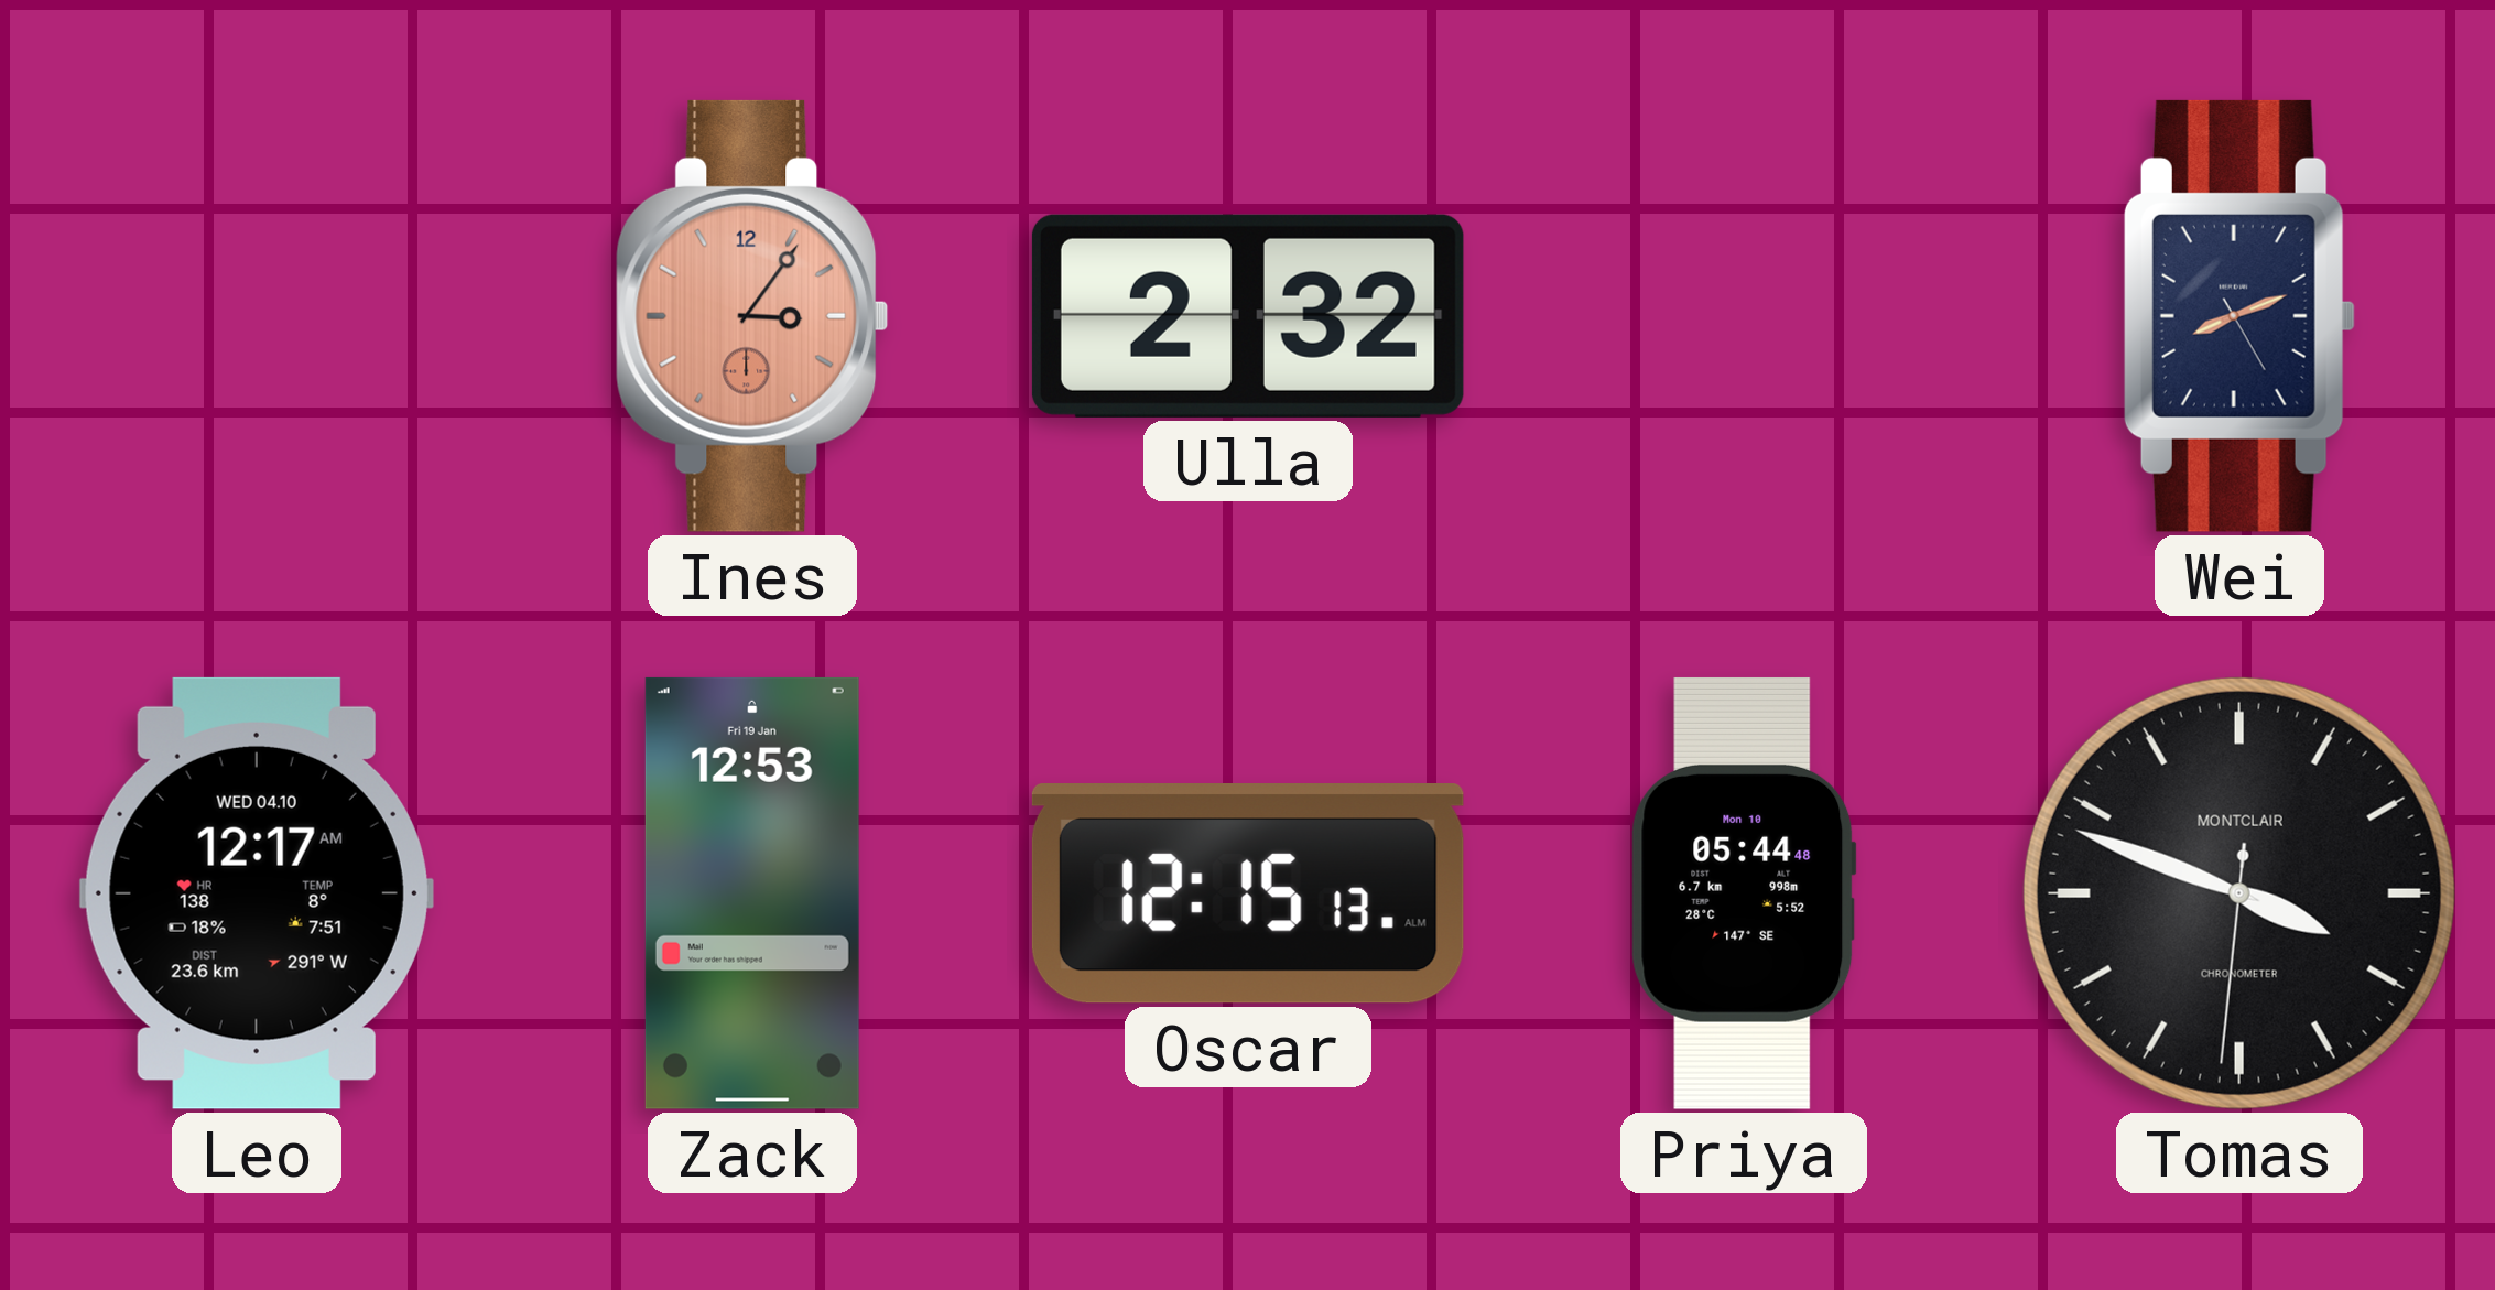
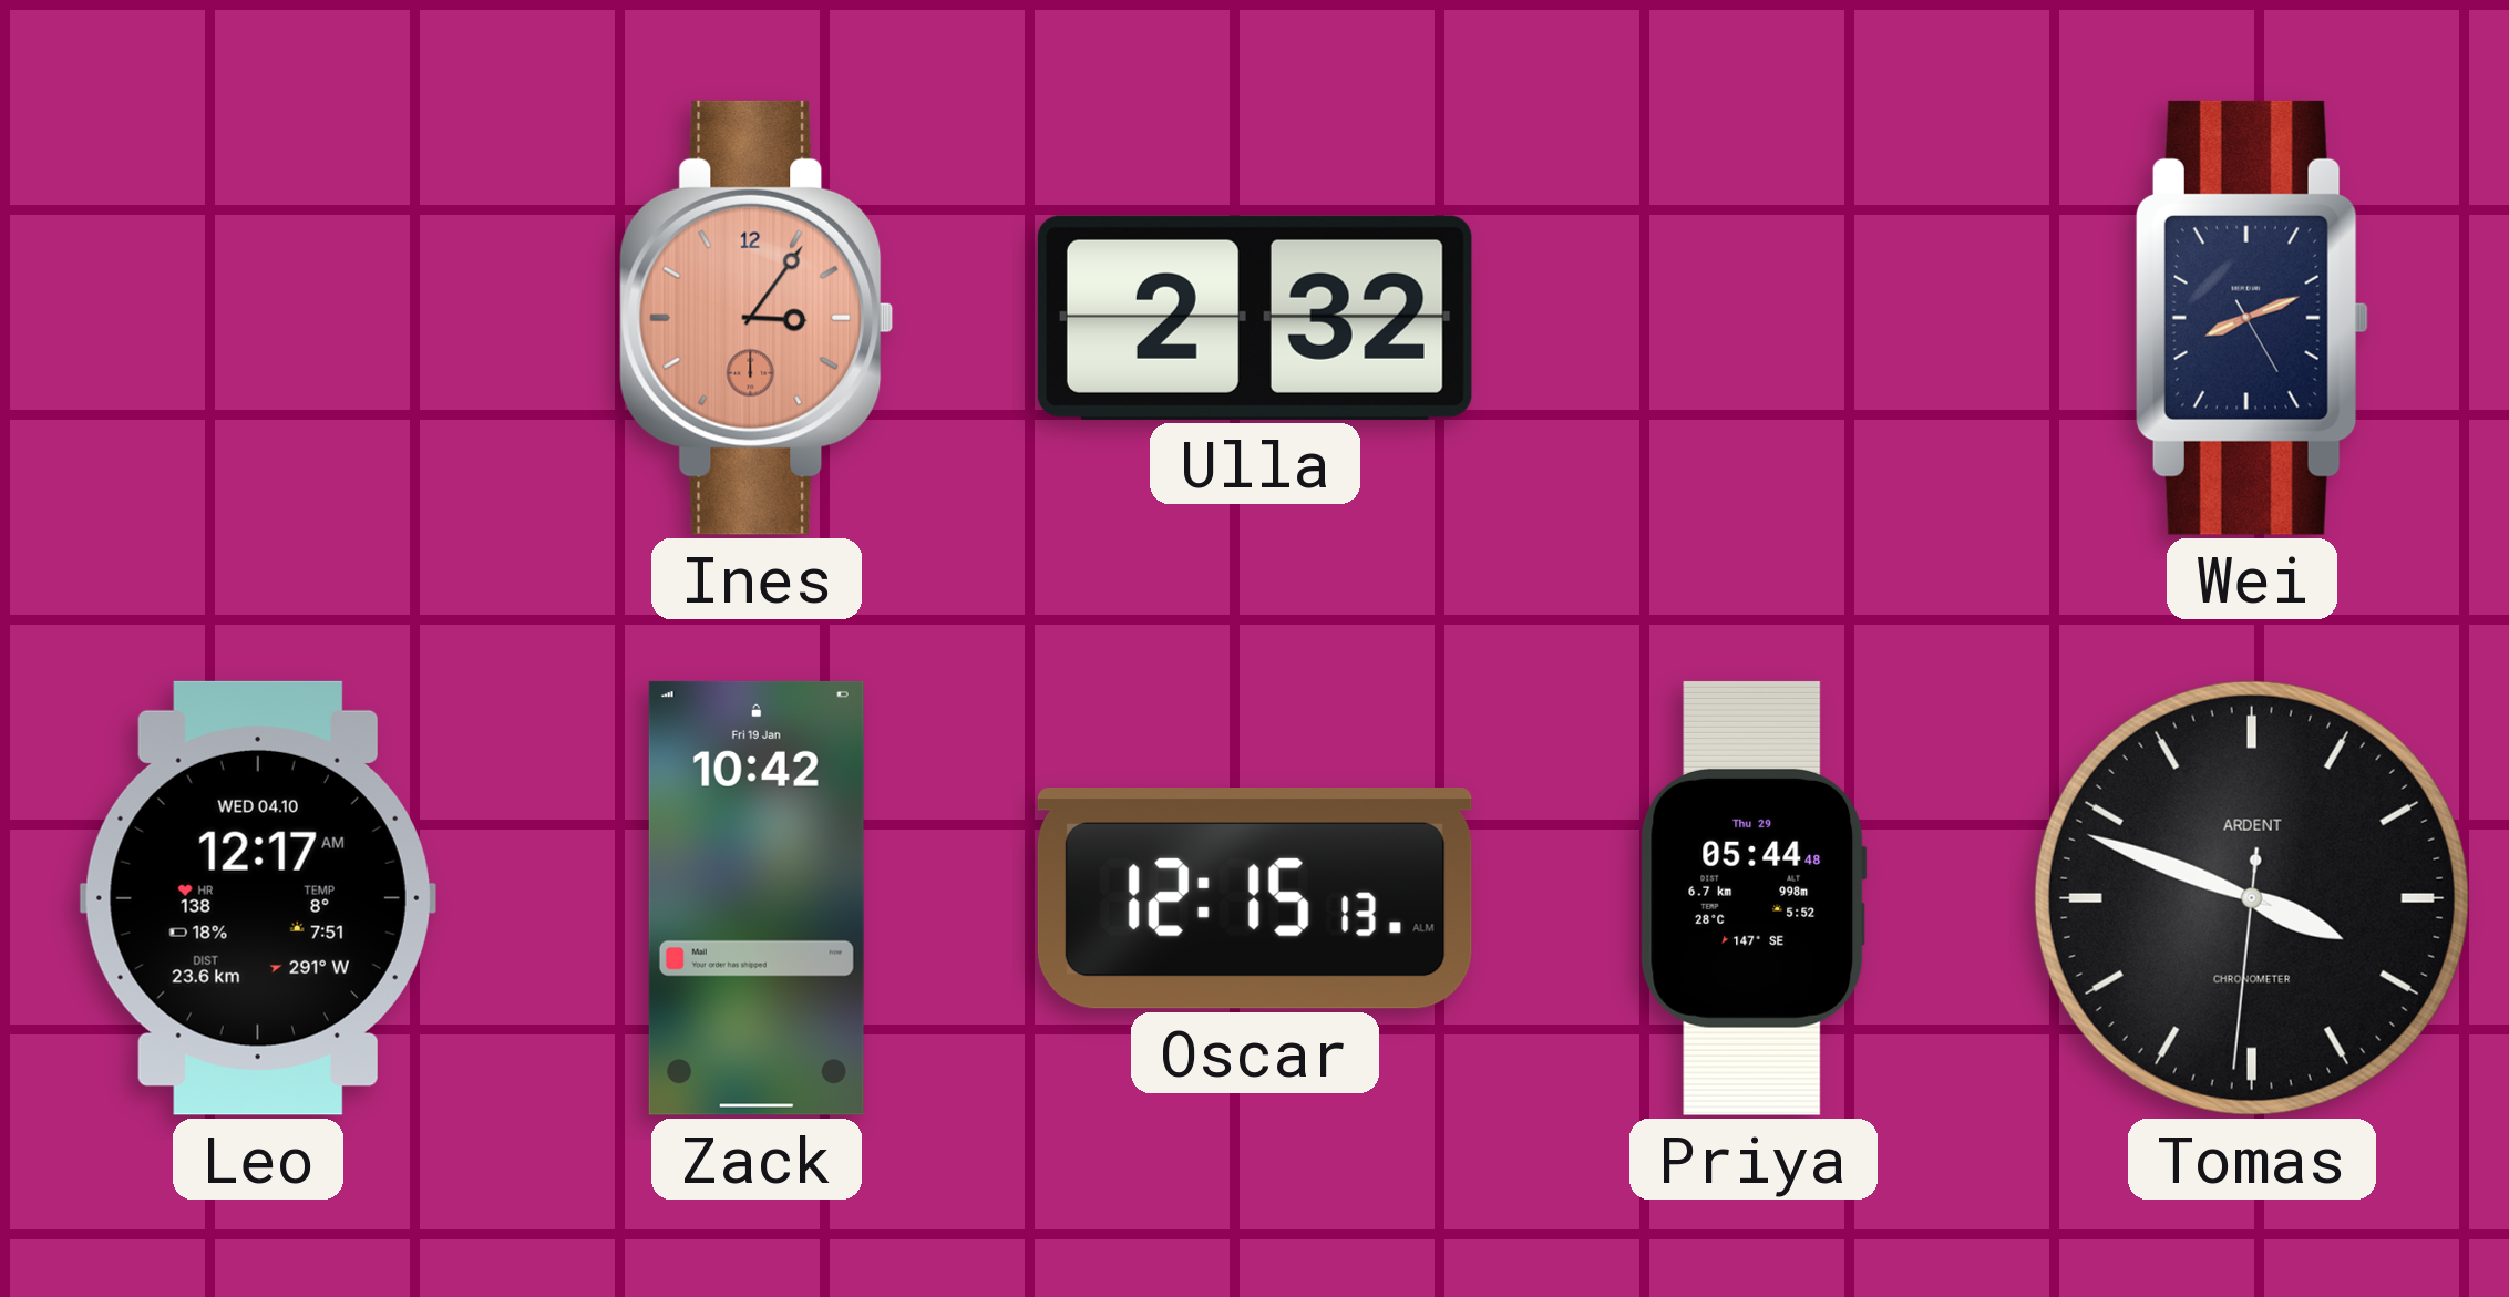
Zack: 12:53 -> 10:42
Priya date: Mon 10 -> Thu 29
Tomas brand: MONTCLAIR -> ARDENT
